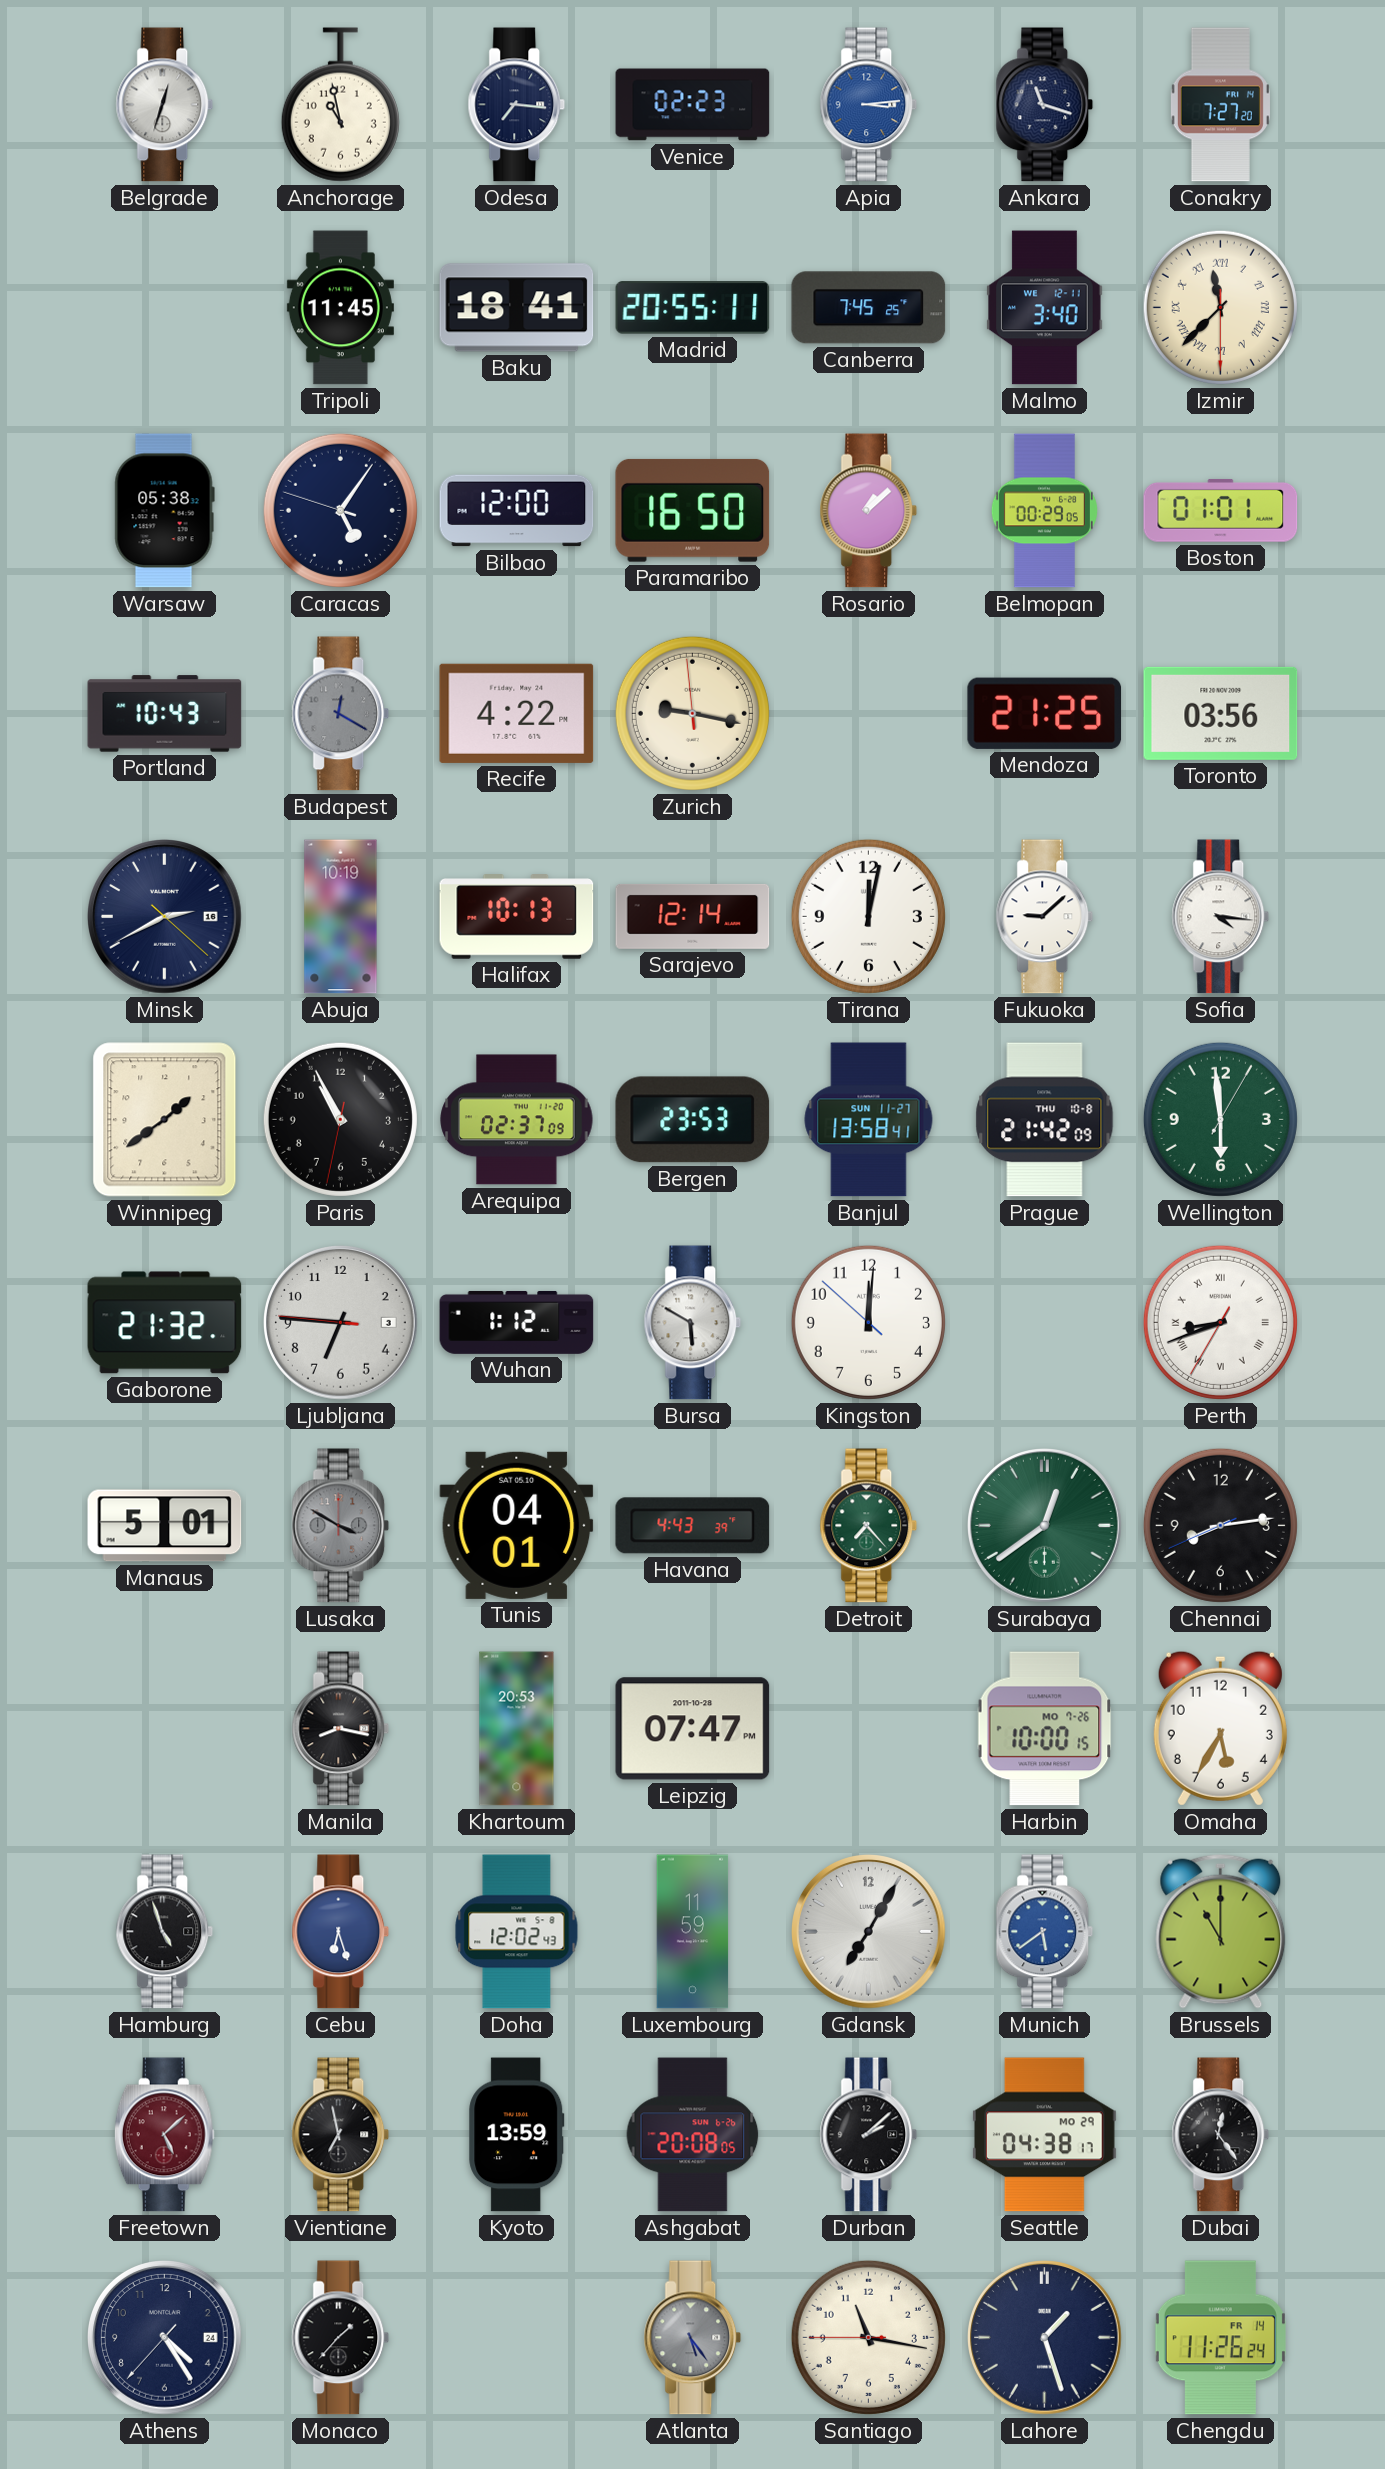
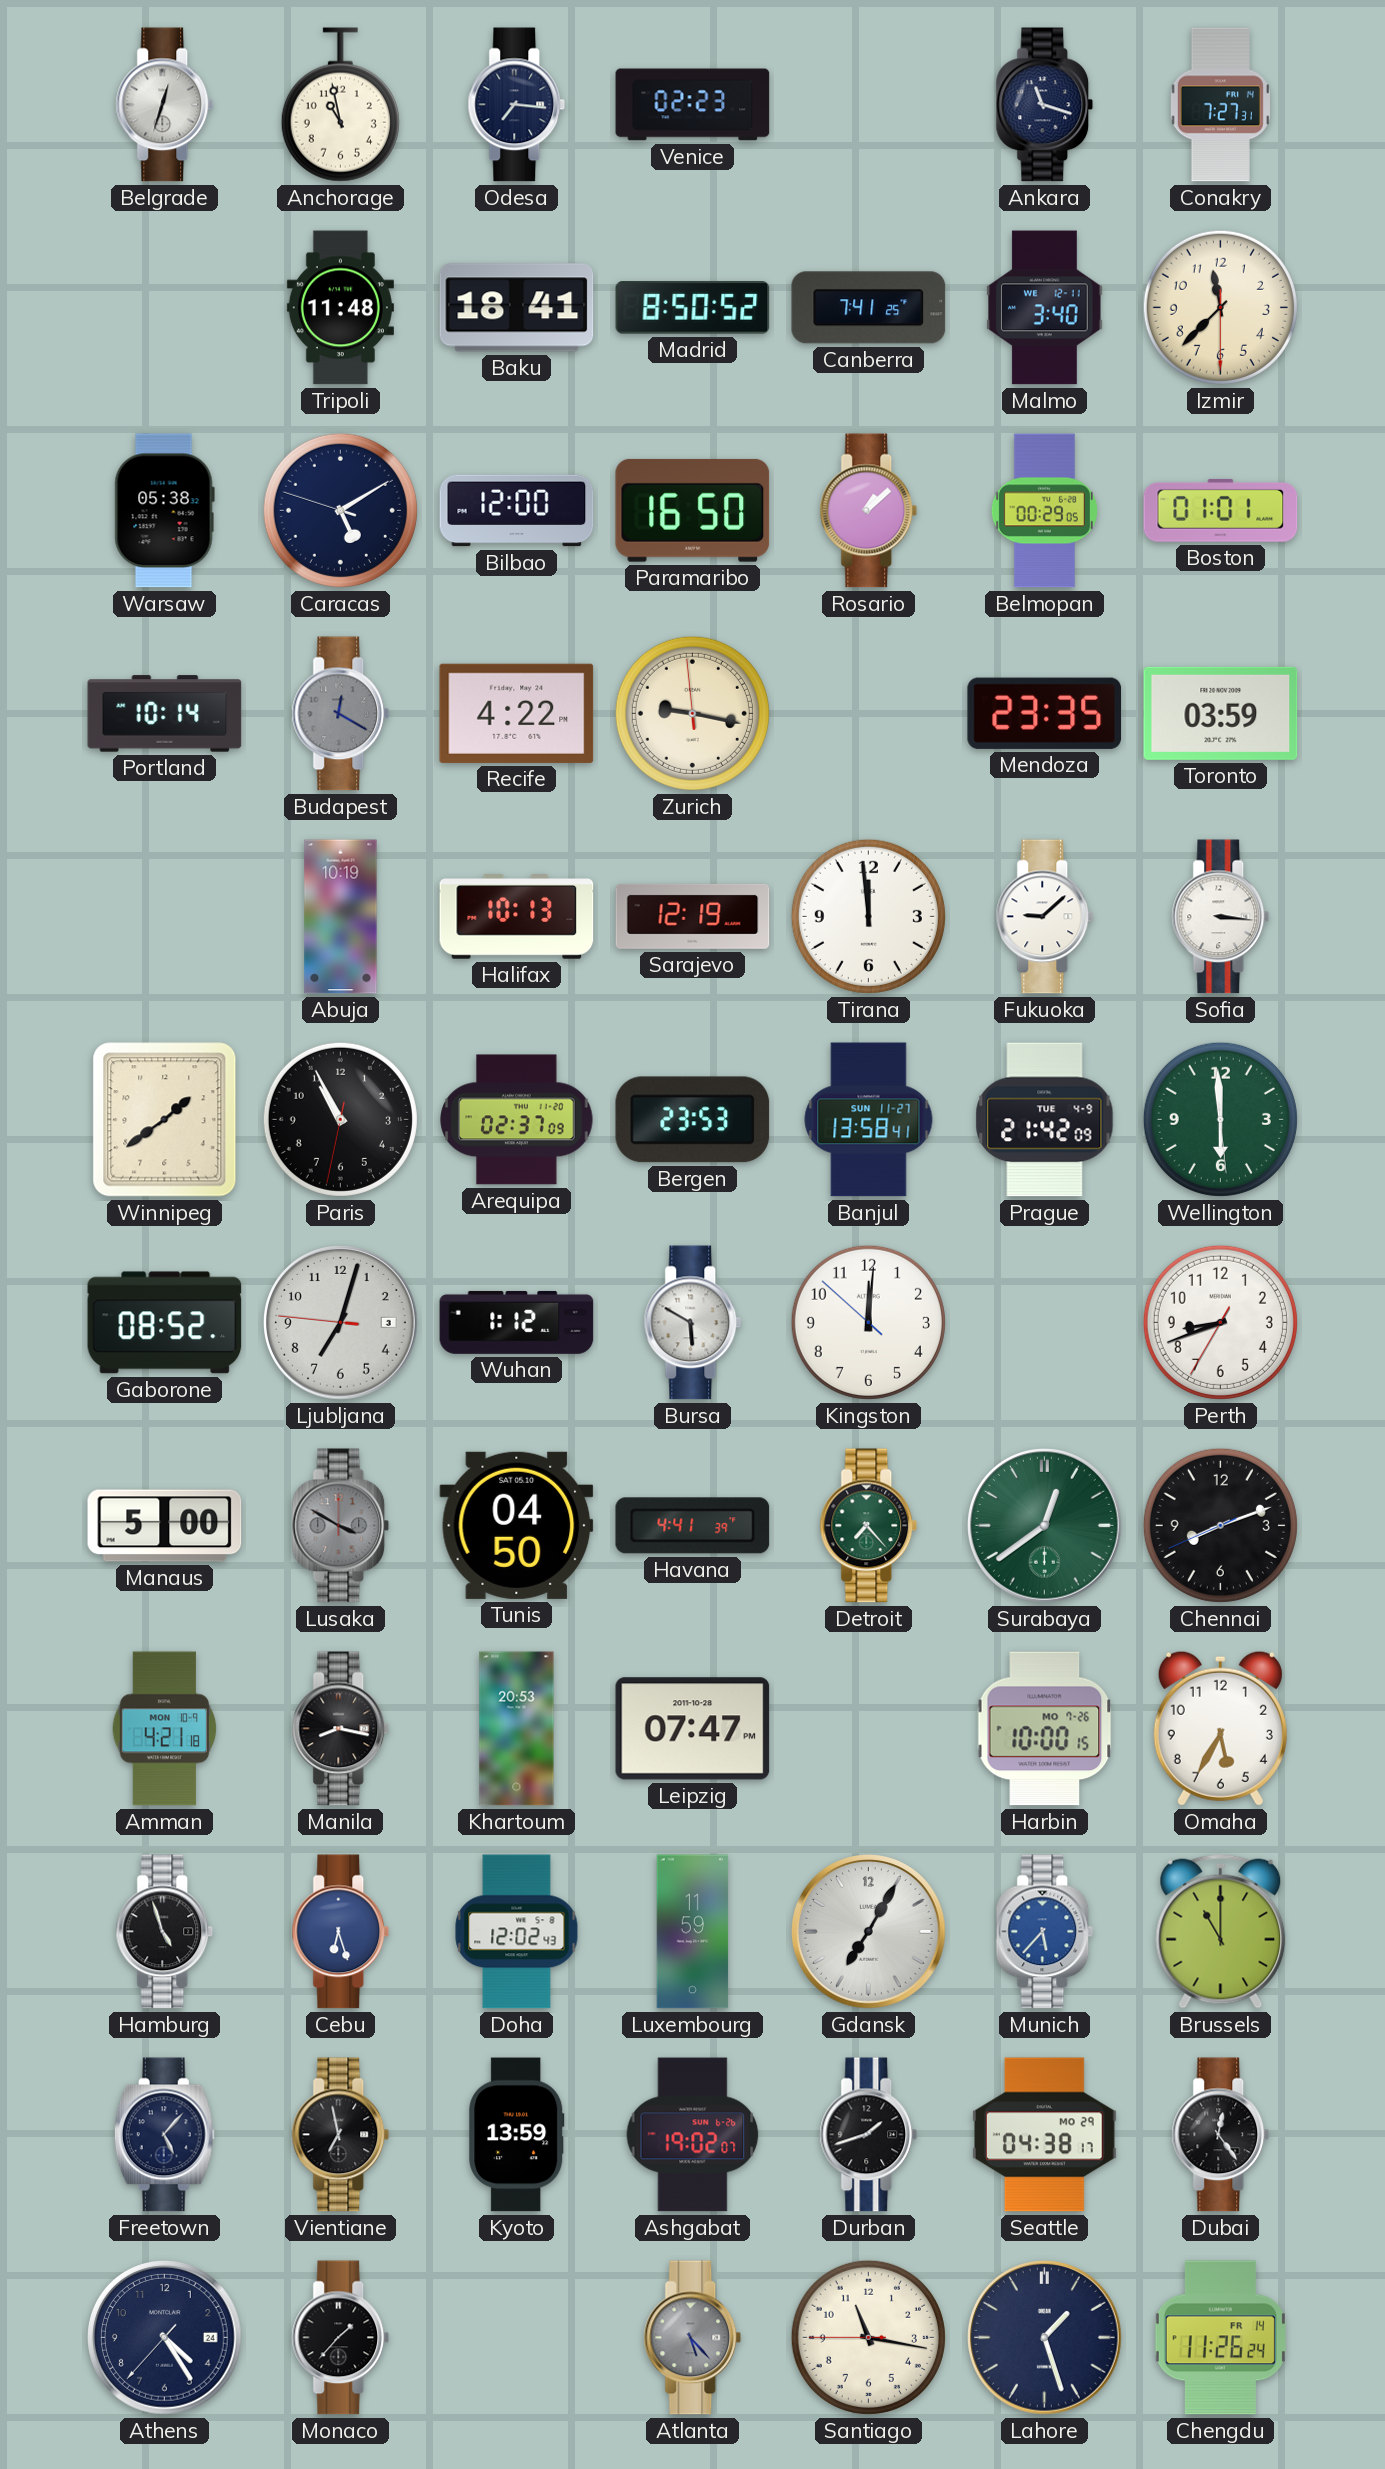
Apia: 3:14 -> none
Conakry: 7:27:20 -> 7:27:31
Tripoli: 11:45 -> 11:48
Madrid: 20:55 -> 8:50
Canberra: 7:45 -> 7:41
Izmir numerals: Roman -> Arabic
Caracas: 5:05 -> 5:09
Portland: 10:43 -> 10:14
Mendoza: 21:25 -> 23:35
Toronto: 03:56 -> 03:59
Minsk: 2:40 -> none
Sarajevo: 12:14 -> 12:19
Tirana: 12:02 -> 11:59
Sofia: 4:16 -> 3:16
Prague date: THU 10-8 -> TUE 4-9
Wellington: 5:59:05 -> 5:59:29
Gaborone: 21:32 -> 08:52
Ljubljana: 6:45 -> 7:02
Perth numerals: Roman -> Arabic
Manaus: 5:01 -> 5:00
Tunis: 04:01 -> 04:50
Havana: 4:43 -> 4:41
Chennai: 8:13 -> 8:11
Amman: none -> 4:21
Munich: 5:39 -> 5:37
Freetown: 5:08 -> 5:07
Freetown dial: burgundy -> navy
Ashgabat: 20:08 -> 19:02
Durban: 2:08 -> 1:42
Atlanta: 5:24 -> 5:23
